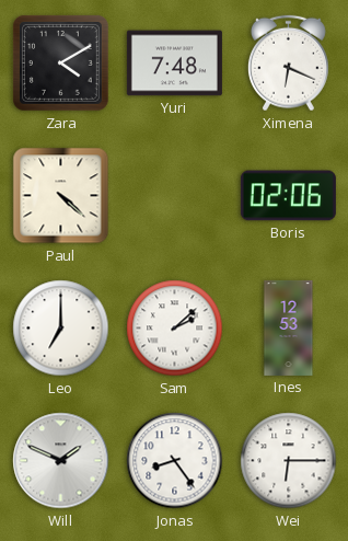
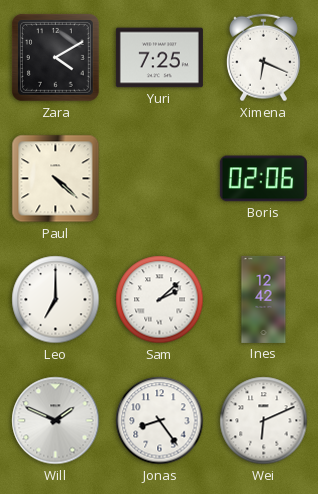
Yuri: 7:48 -> 7:25
Ines: 12:53 -> 12:42
Wei: 6:15 -> 6:11
